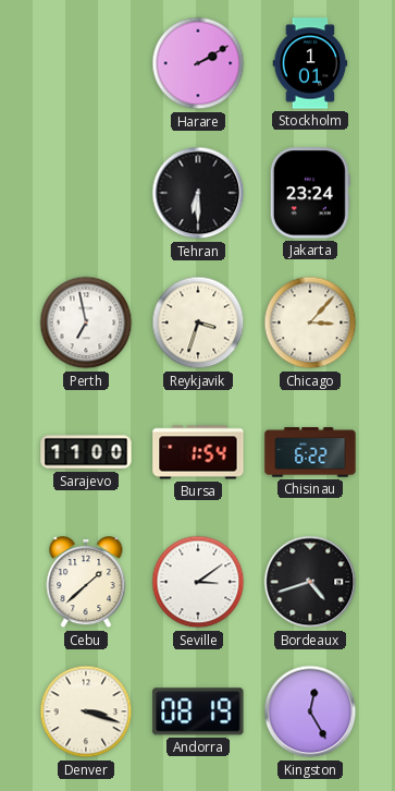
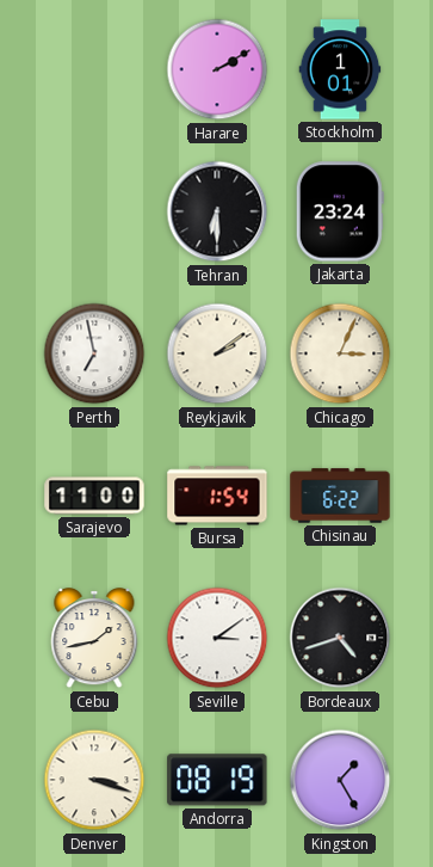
Reykjavik: 3:33 -> 2:09
Chicago: 3:07 -> 3:04
Cebu: 1:38 -> 1:43
Kingston: 12:25 -> 1:25
